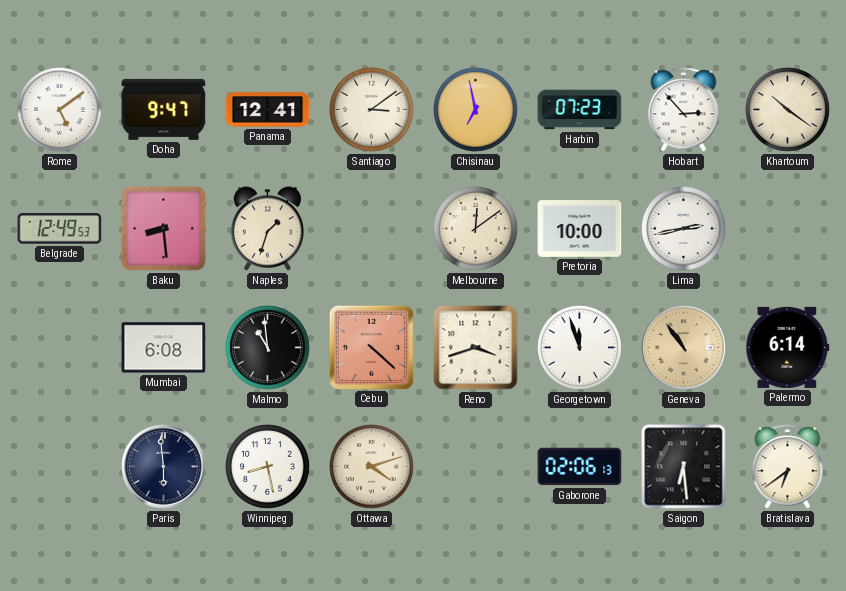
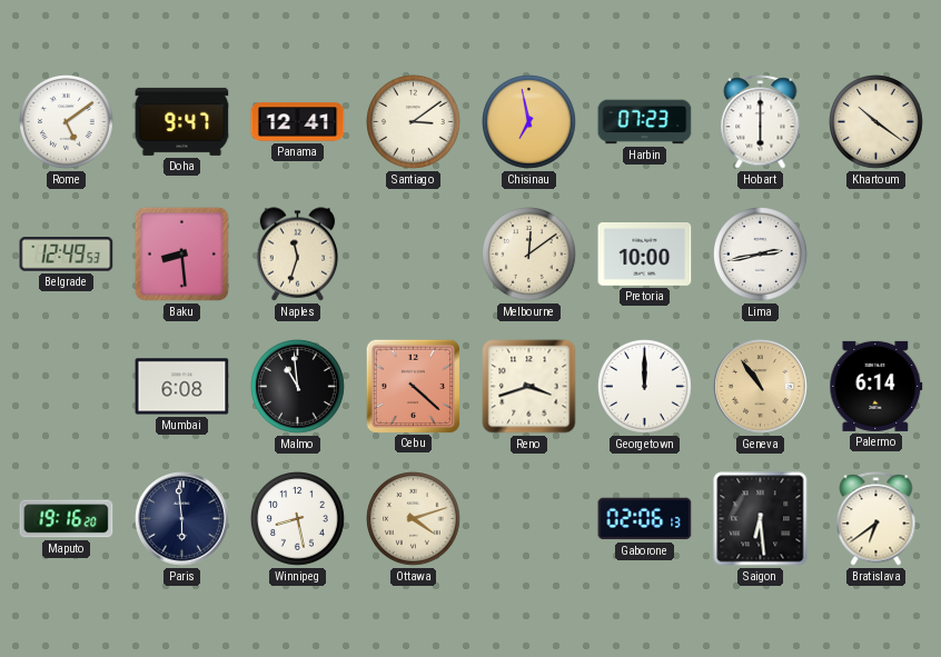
Hobart: 2:53 -> 6:00
Naples: 1:33 -> 11:33
Georgetown: 11:57 -> 12:00
Maputo: none -> 19:16
